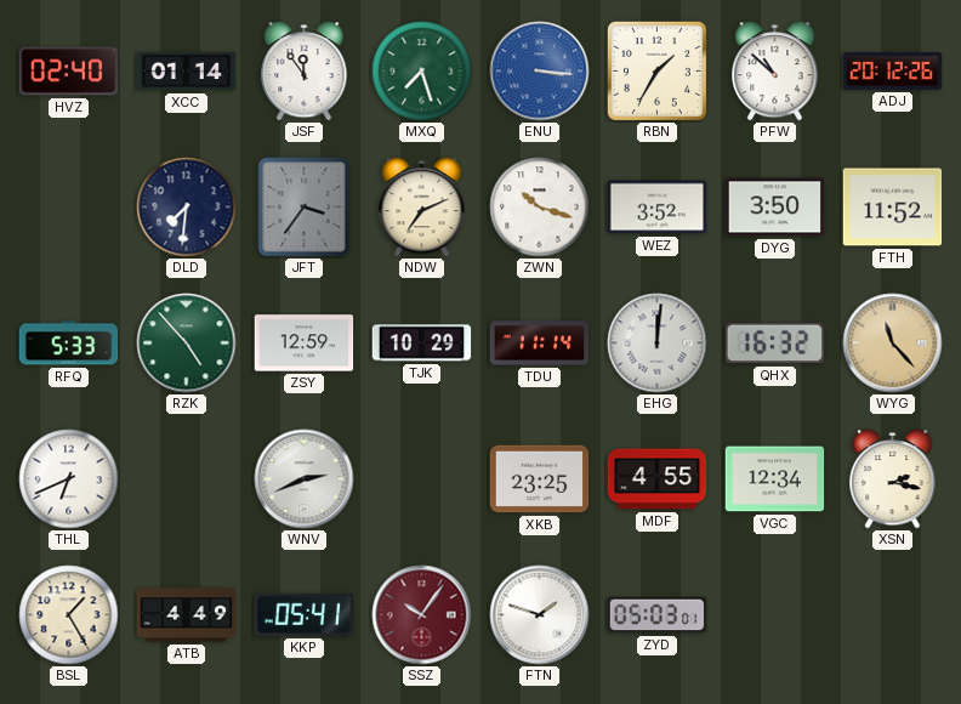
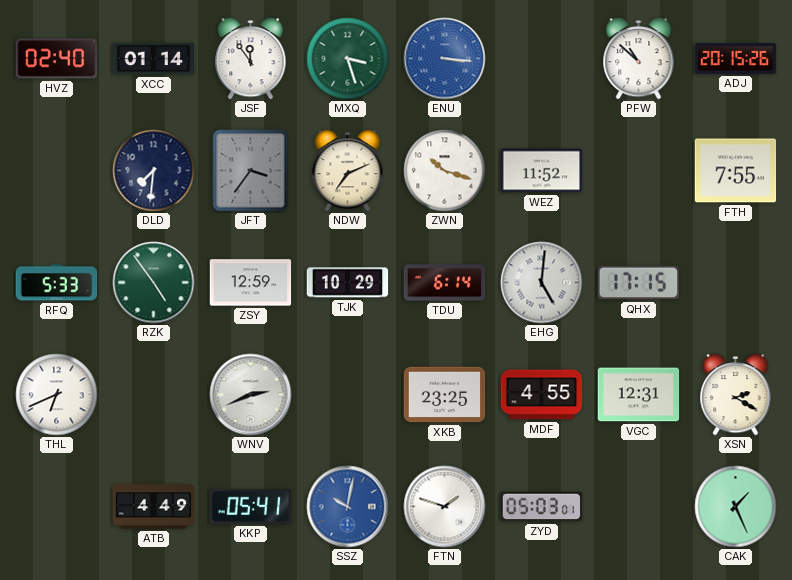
MXQ: 7:27 -> 3:27
RBN: 1:35 -> none
ADJ: 20:12 -> 20:15
WEZ: 3:52 -> 11:52
DYG: 3:50 -> none
FTH: 11:52 -> 7:55
RZK: 4:53 -> 4:54
TDU: 11:14 -> 6:14
EHG: 12:01 -> 5:01
QHX: 16:32 -> 17:15
WYG: 11:23 -> none
VGC: 12:34 -> 12:31
XSN: 2:17 -> 2:20
BSL: 1:25 -> none
SSZ: 10:06 -> 10:02
SSZ dial: burgundy -> blue
CAK: none -> 1:26
